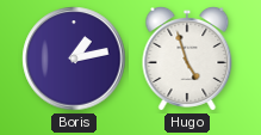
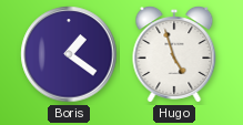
Boris: 1:13 -> 1:21
